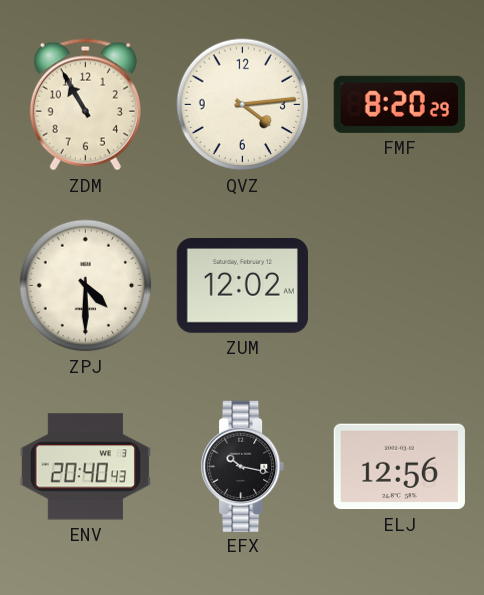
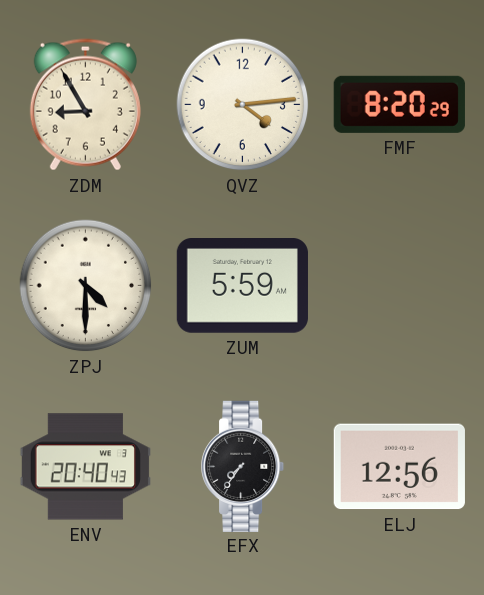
ZDM: 10:55 -> 8:55
ZUM: 12:02 -> 5:59
EFX: 10:17 -> 7:36
